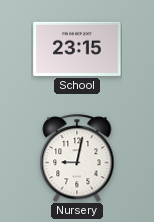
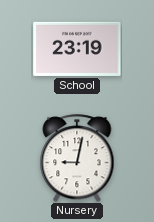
School: 23:15 -> 23:19
